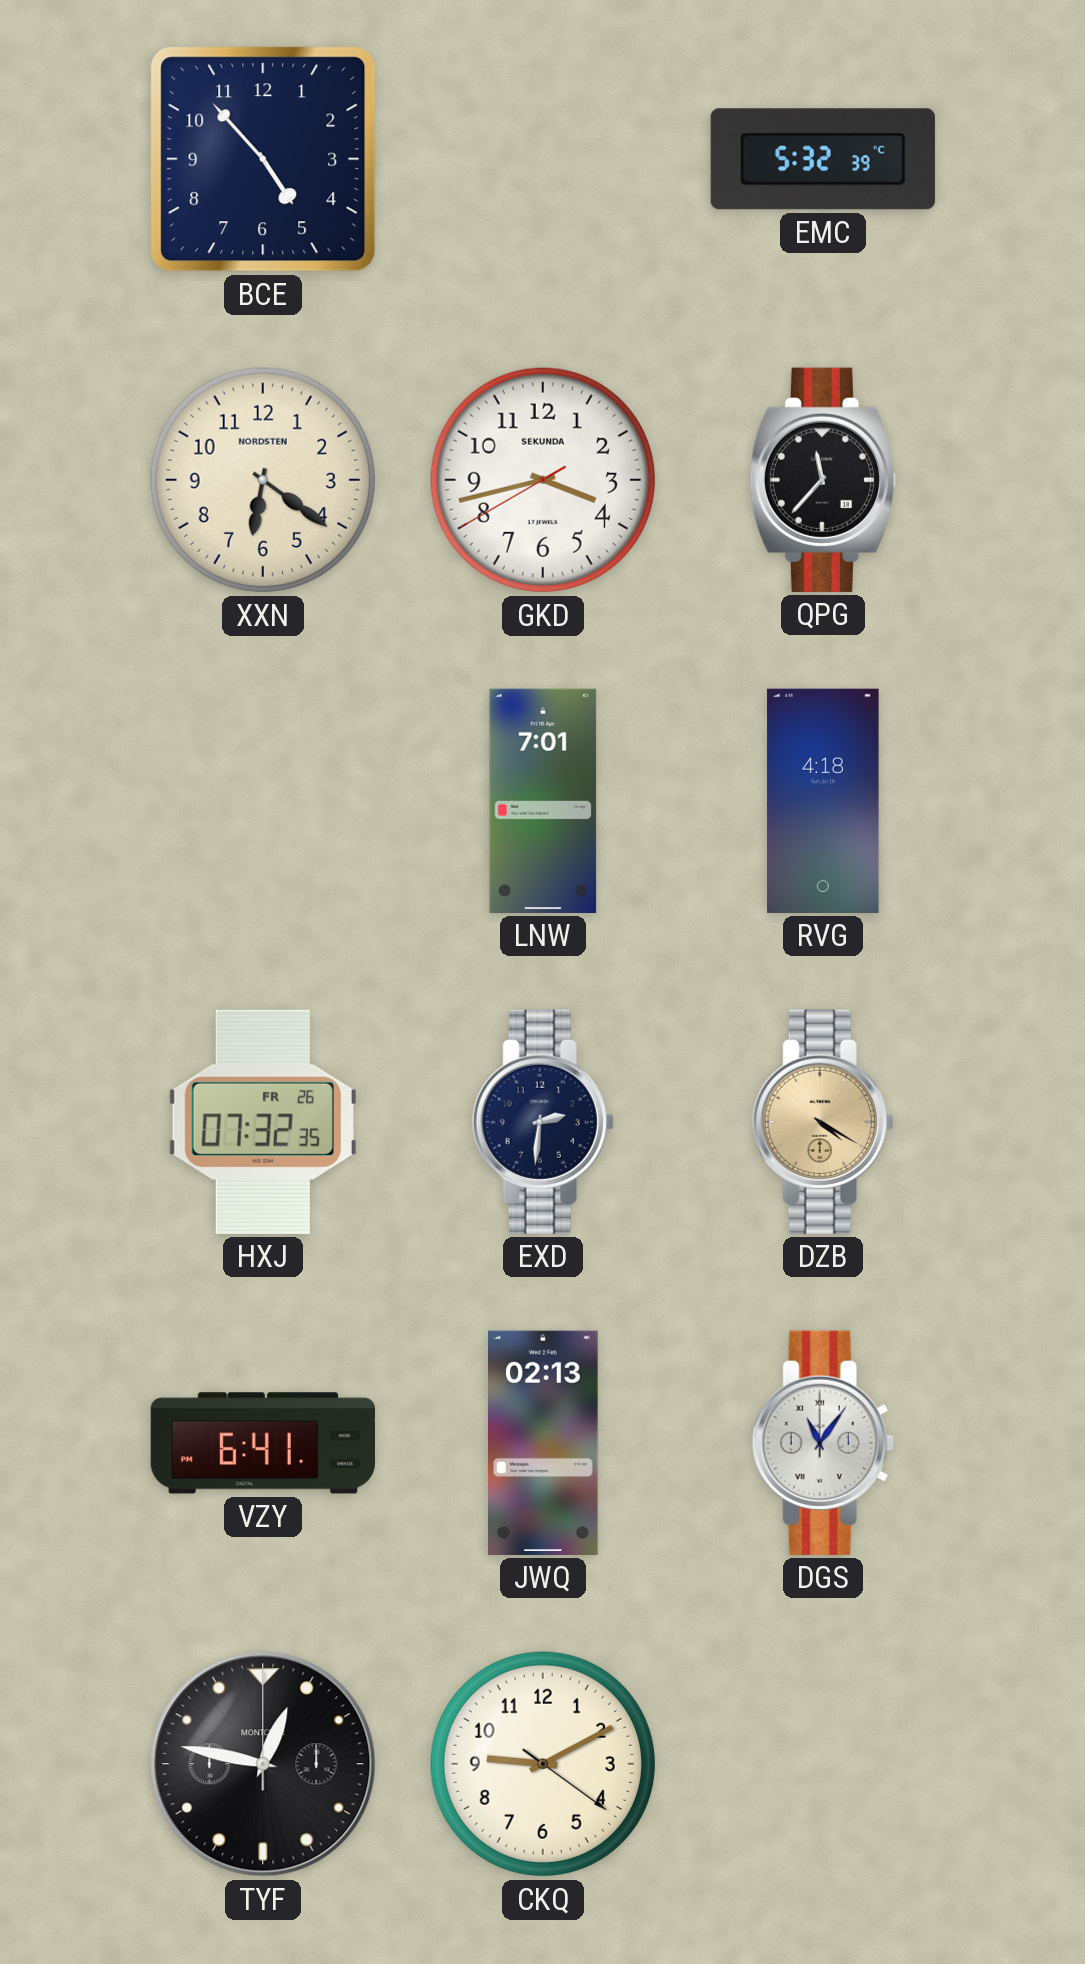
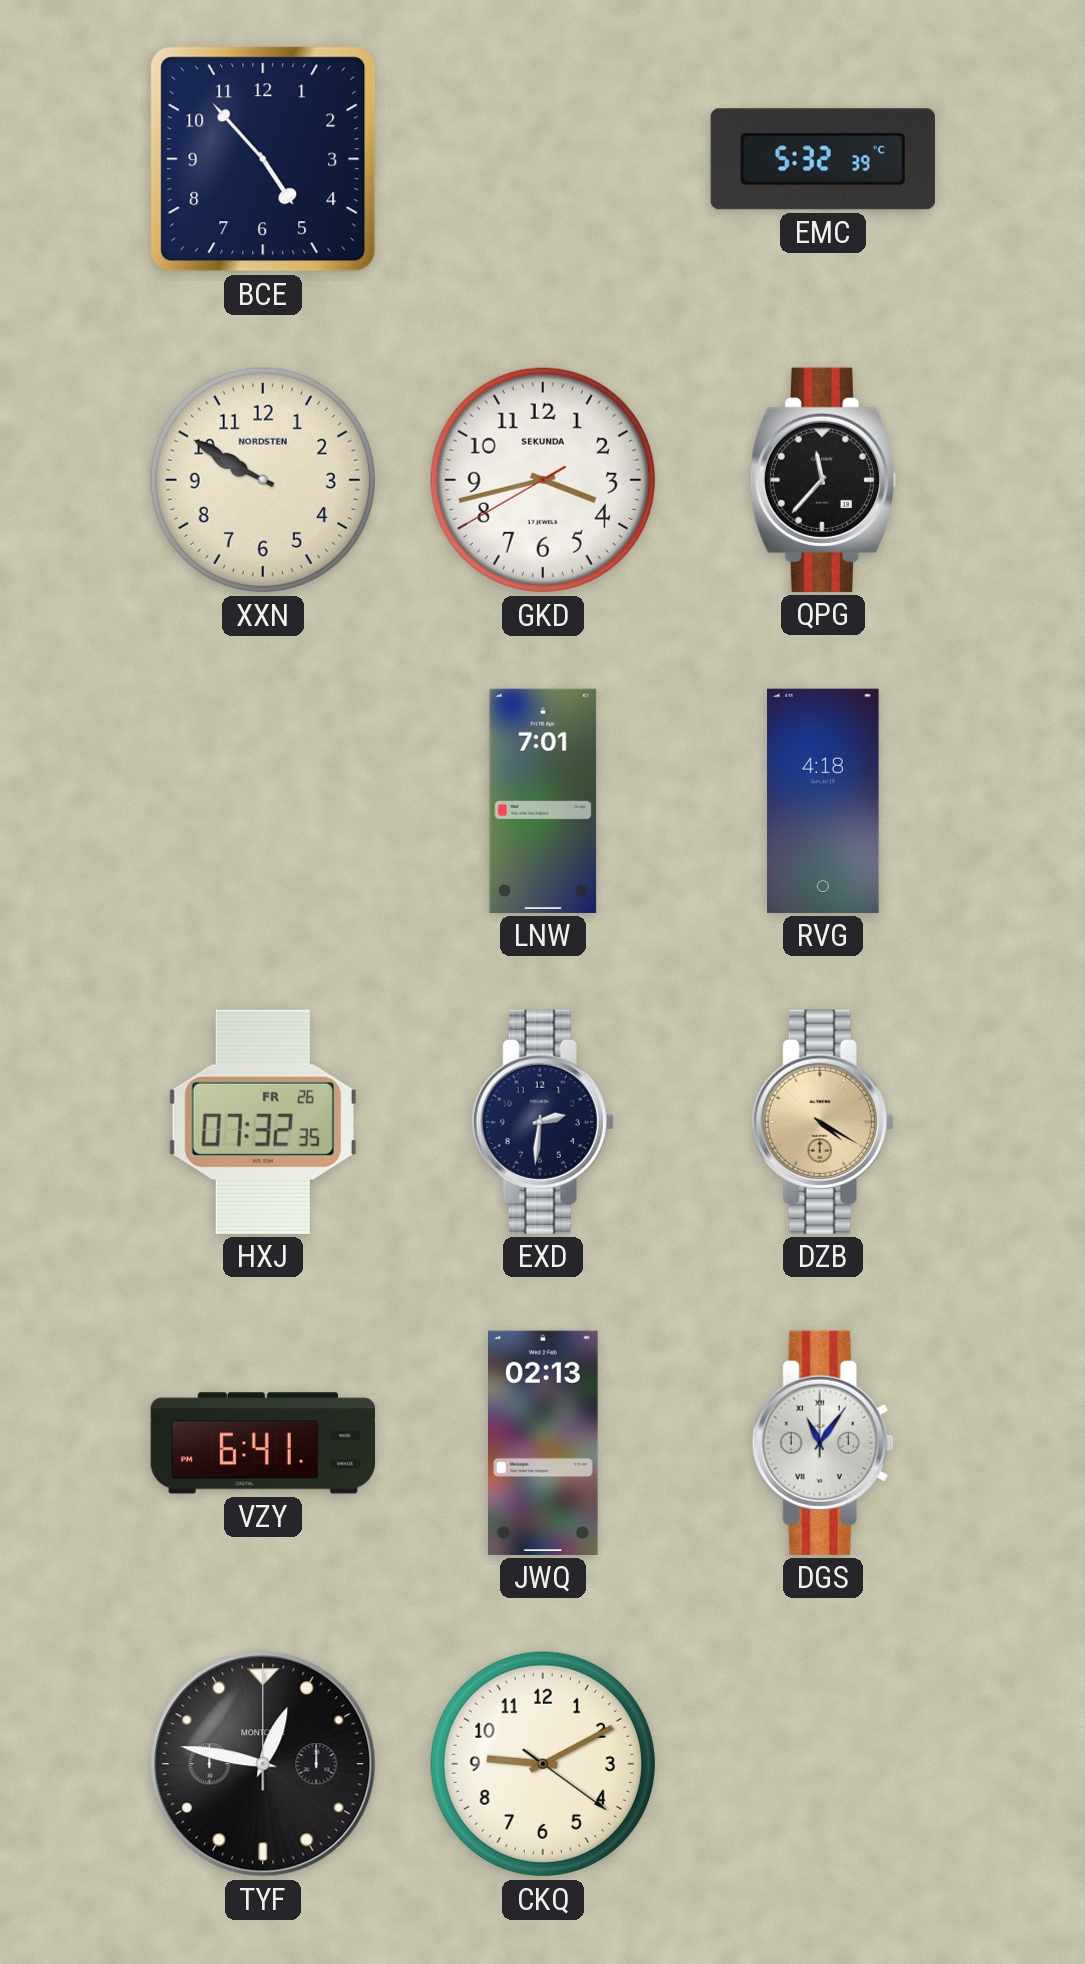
XXN: 6:21 -> 9:50
